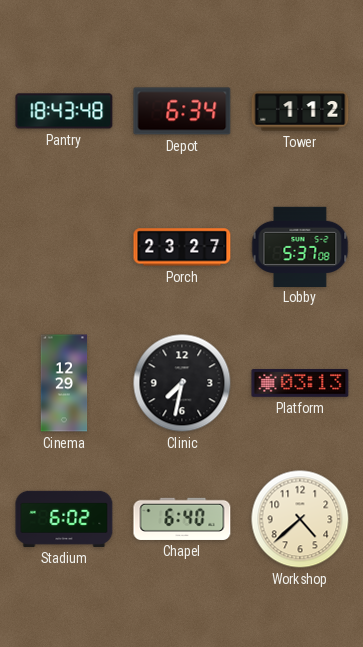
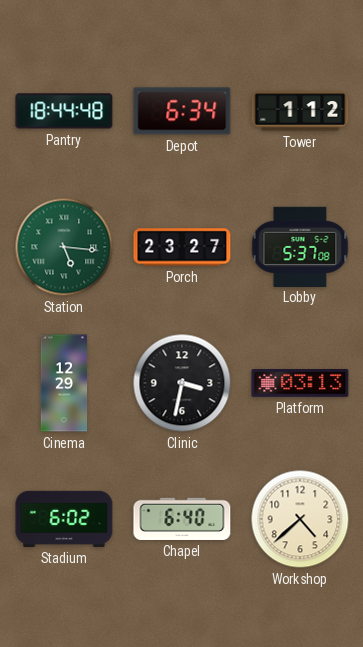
Pantry: 18:43 -> 18:44
Station: none -> 5:16
Clinic: 7:32 -> 3:32
